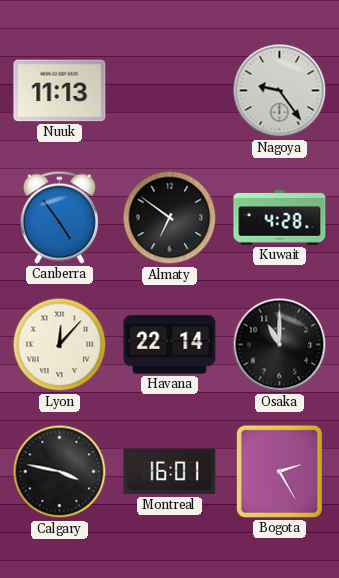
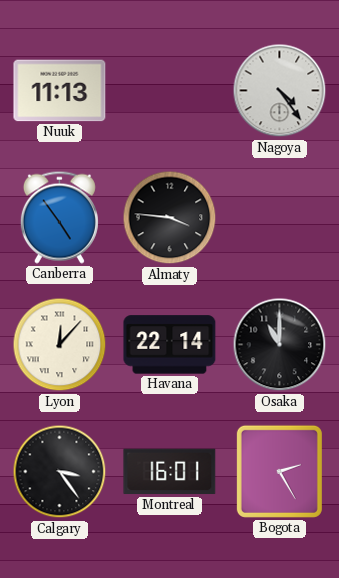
Nagoya: 9:24 -> 4:24
Almaty: 6:51 -> 3:46
Kuwait: 4:28 -> none
Calgary: 3:47 -> 3:24
